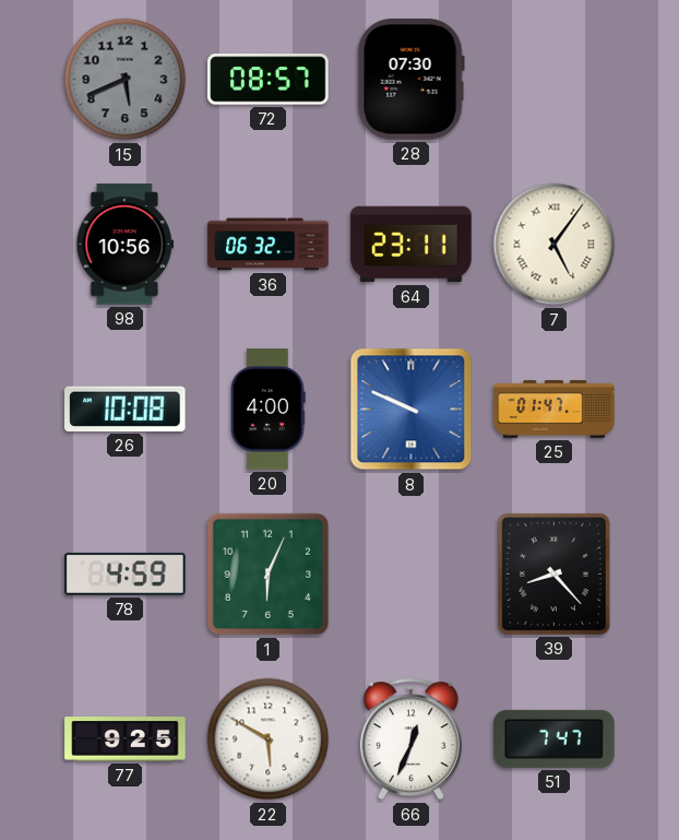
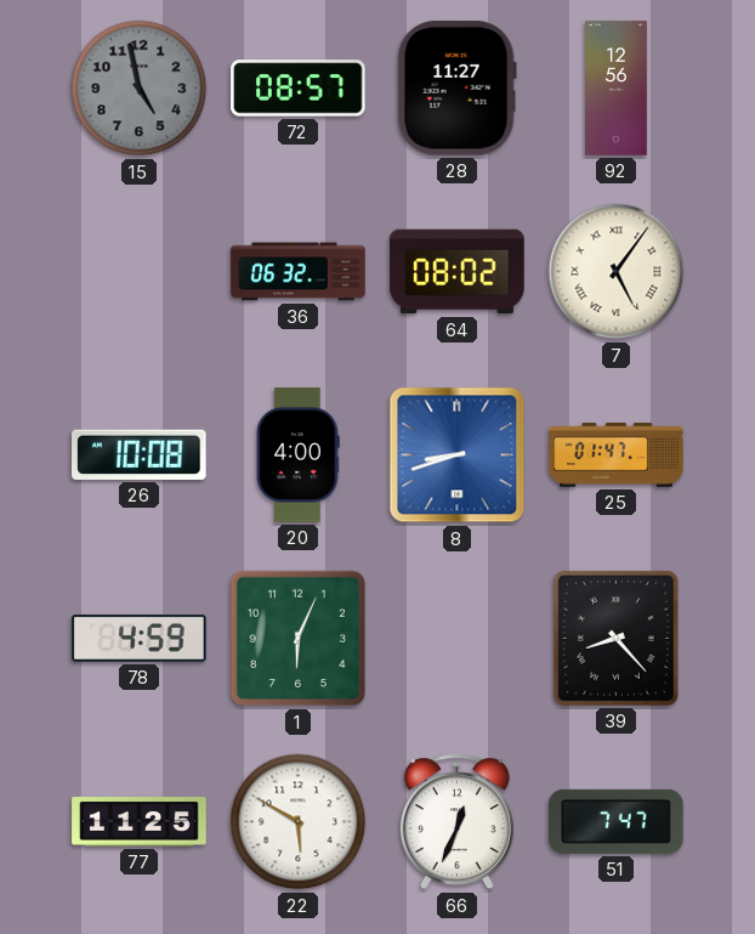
15: 5:41 -> 4:58
28: 07:30 -> 11:27
92: none -> 12:56
98: 10:56 -> none
64: 23:11 -> 08:02
8: 9:49 -> 8:42
77: 9:25 -> 11:25
